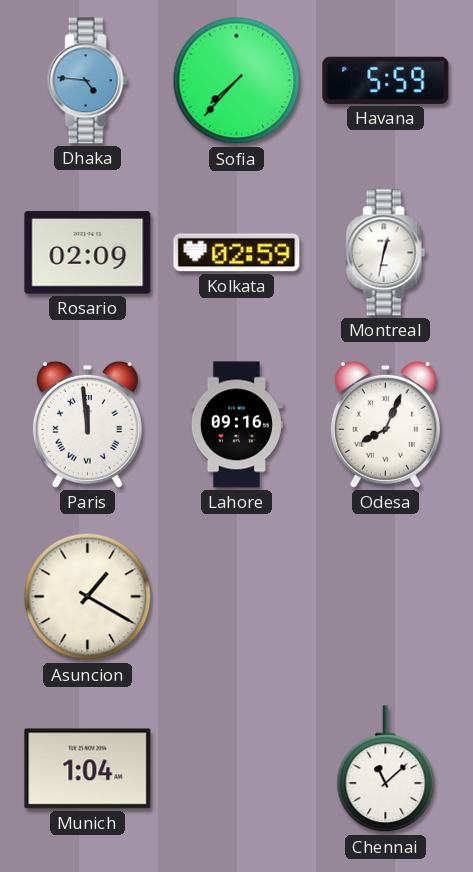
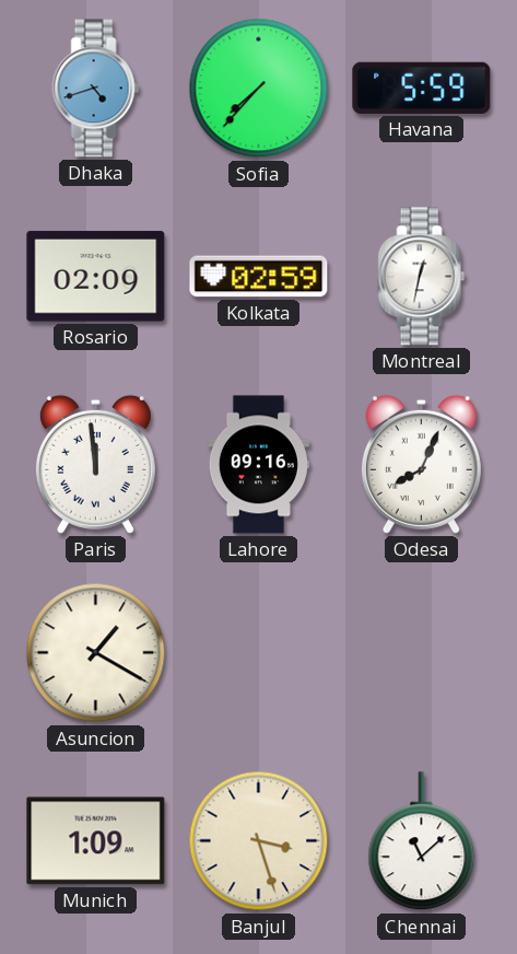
Dhaka: 4:46 -> 4:42
Munich: 1:04 -> 1:09
Banjul: none -> 3:27
